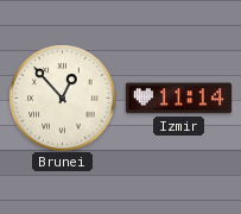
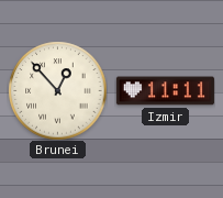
Izmir: 11:14 -> 11:11
